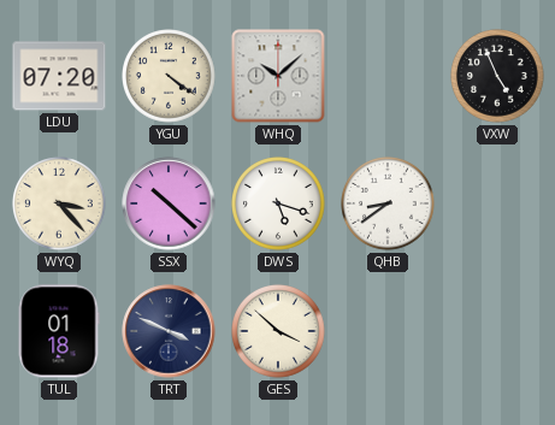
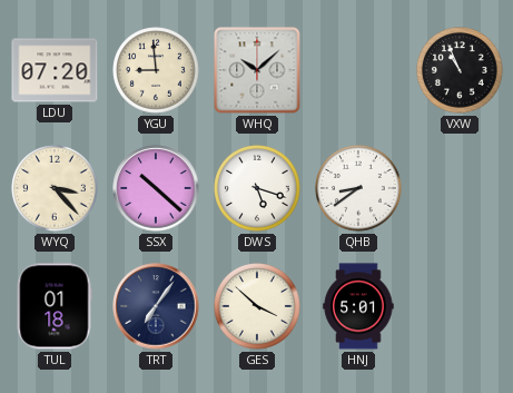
YGU: 4:21 -> 8:59
VXW: 4:56 -> 10:56
TRT: 3:49 -> 7:06
HNJ: none -> 5:01
